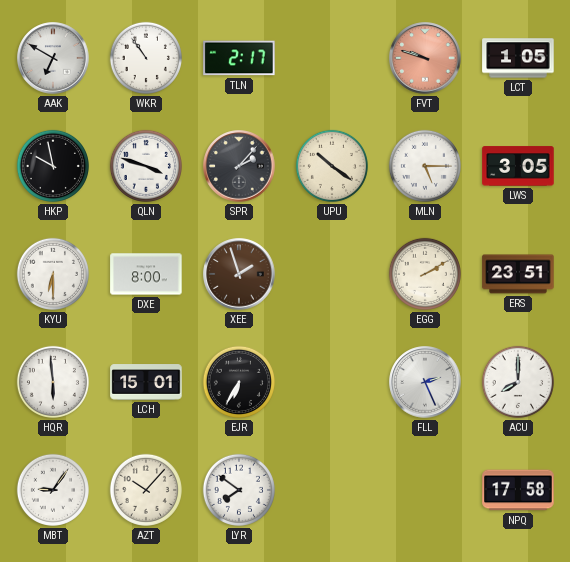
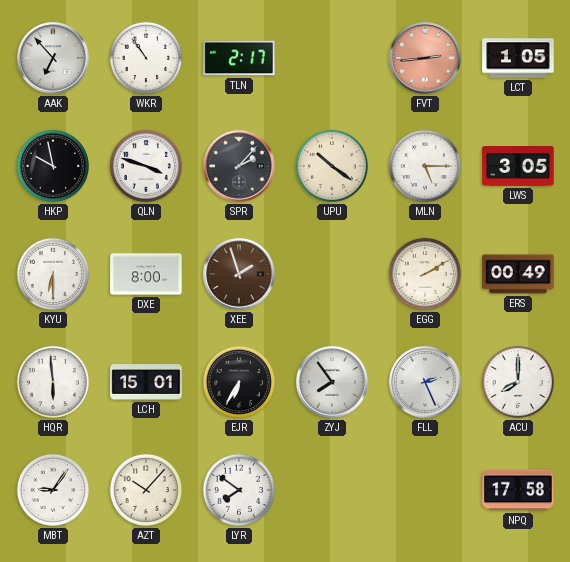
AAK: 6:50 -> 6:53
FVT: 9:48 -> 2:44
ERS: 23:51 -> 00:49
ZYJ: none -> 7:54
